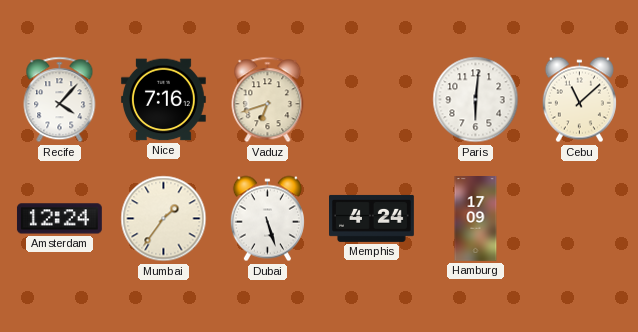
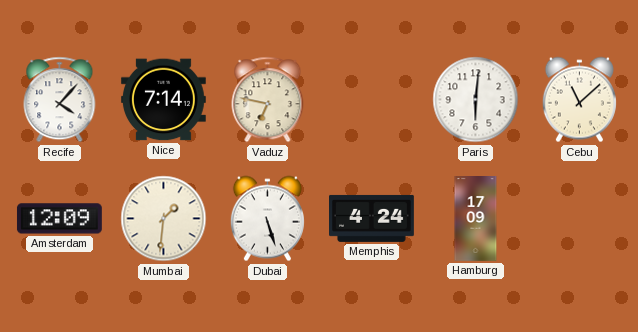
Nice: 7:16 -> 7:14
Vaduz: 6:42 -> 6:47
Amsterdam: 12:24 -> 12:09
Mumbai: 1:36 -> 1:31
